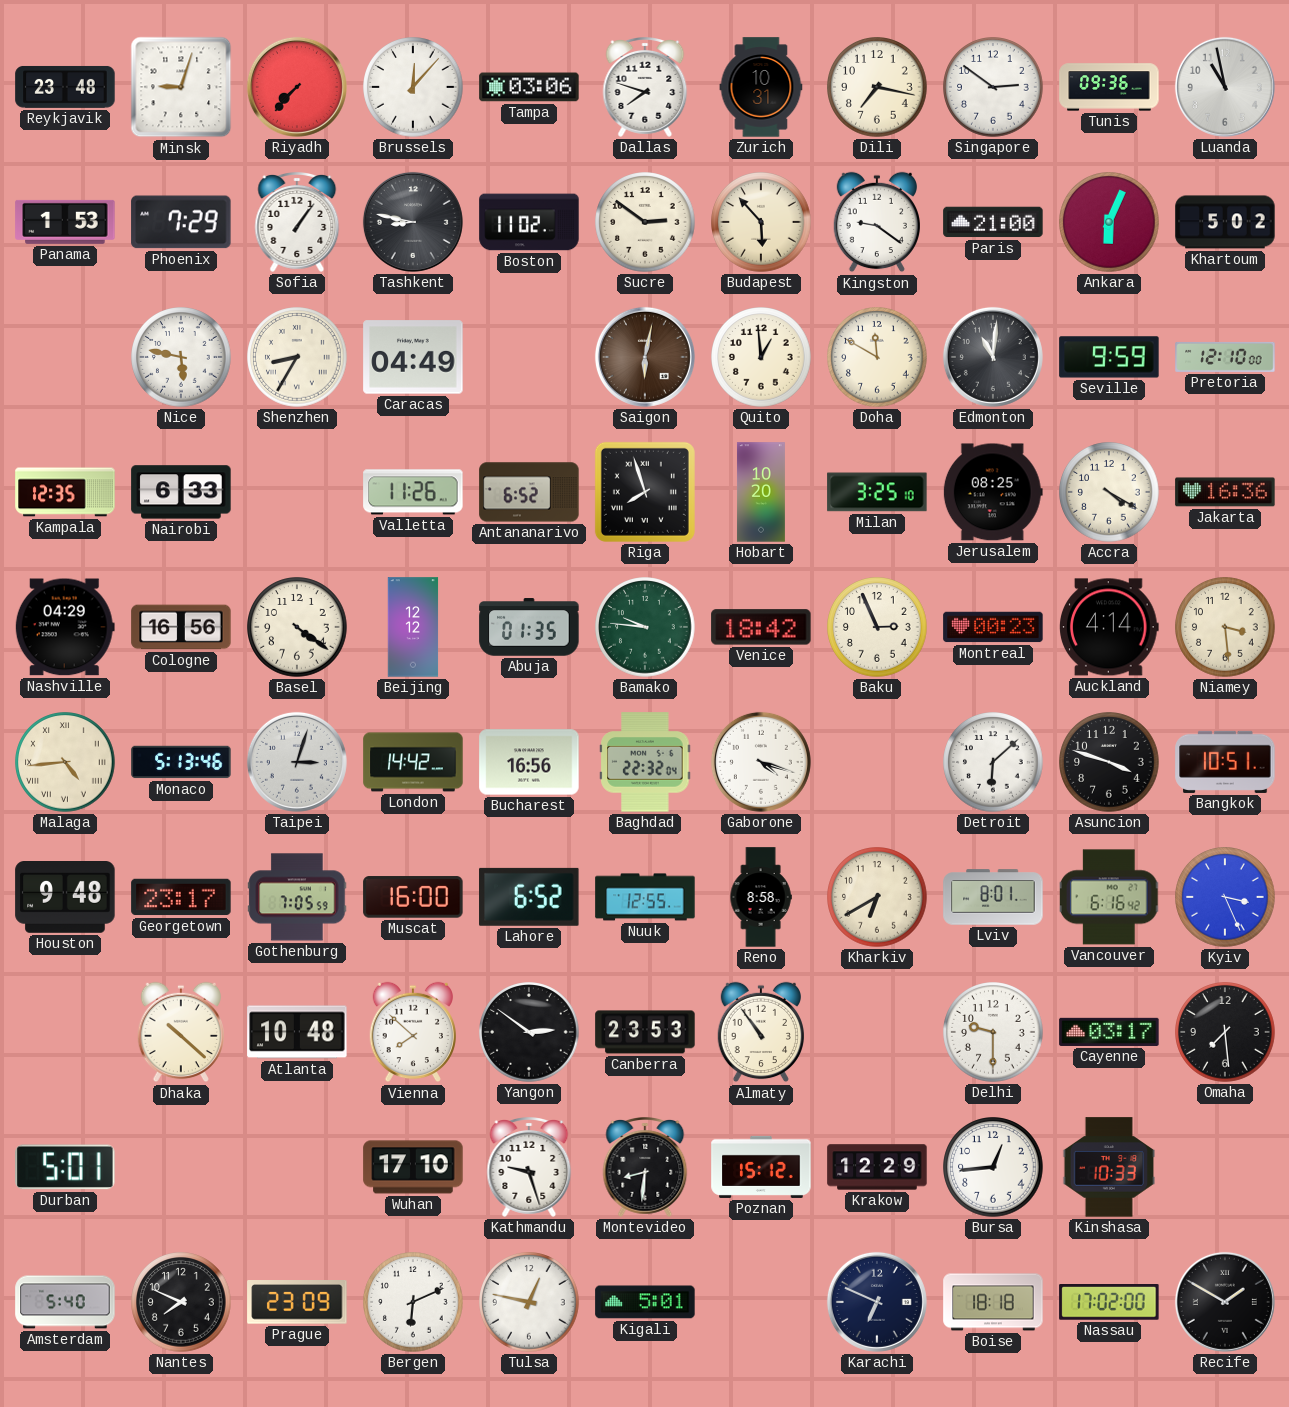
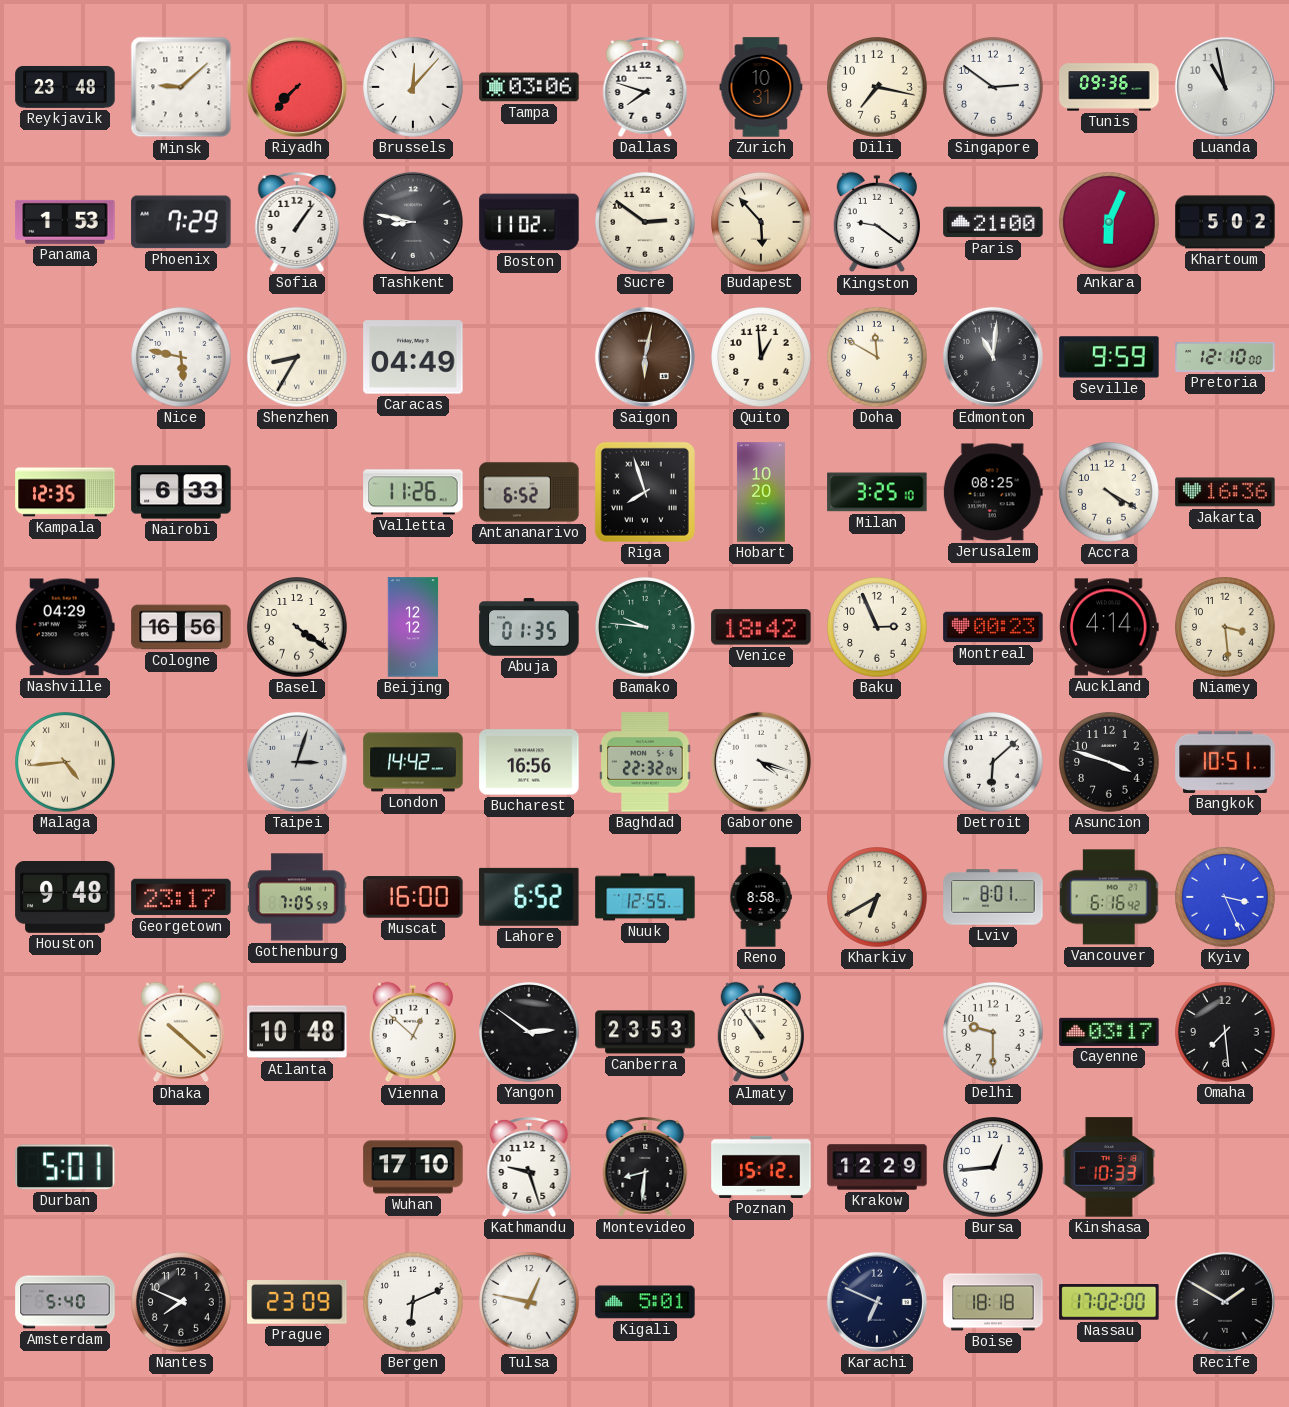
Minsk: 9:03 -> 9:08
Monaco: 5:13 -> none
Vienna: 7:52 -> 12:52
